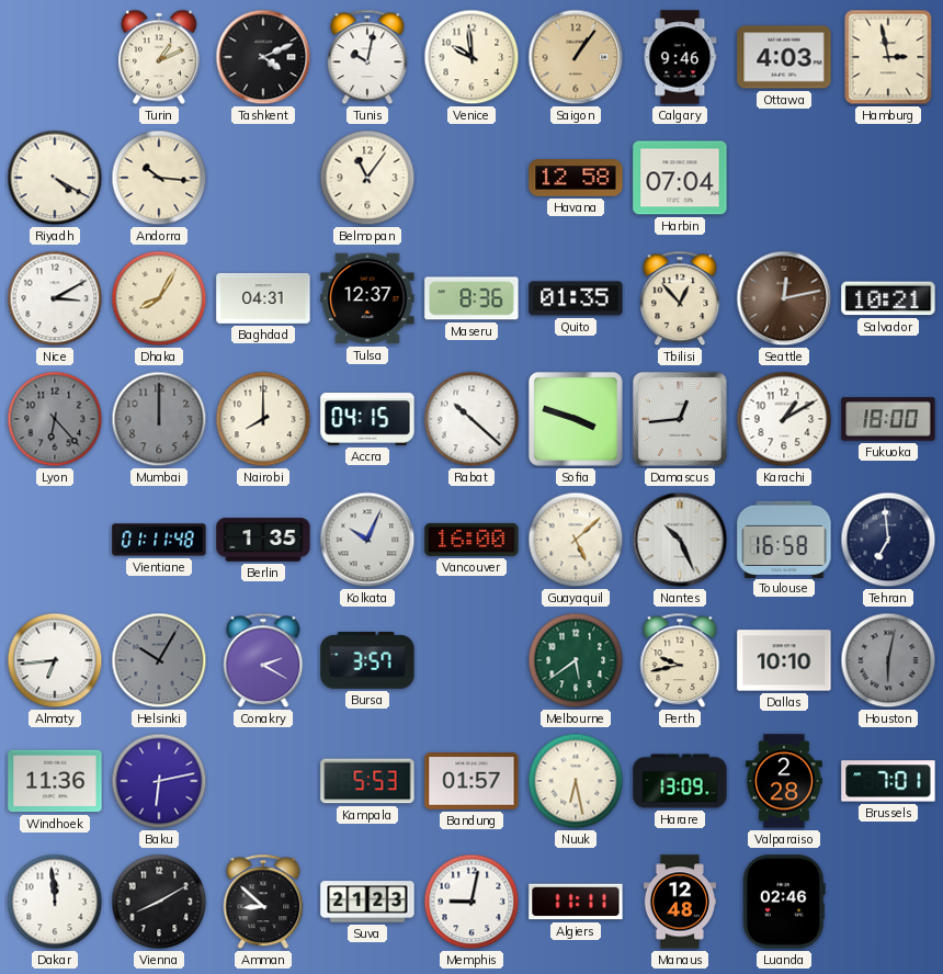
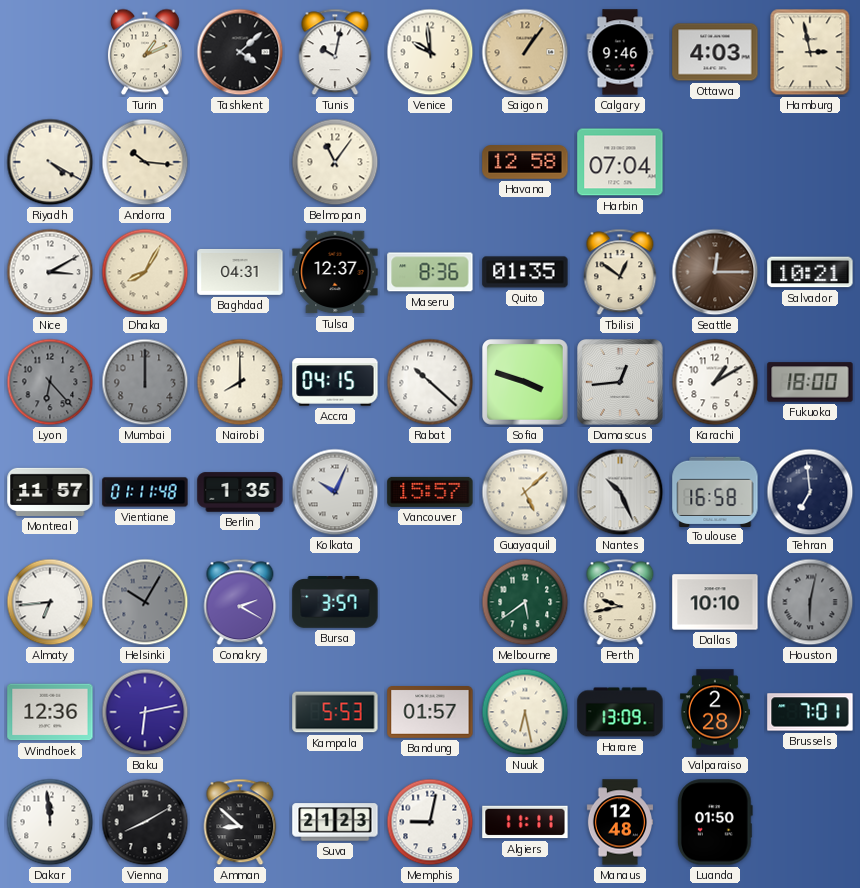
Tashkent: 4:11 -> 4:08
Tbilisi: 12:53 -> 12:51
Seattle: 12:13 -> 12:15
Montreal: none -> 11:57
Vancouver: 16:00 -> 15:57
Windhoek: 11:36 -> 12:36
Luanda: 02:46 -> 01:50
